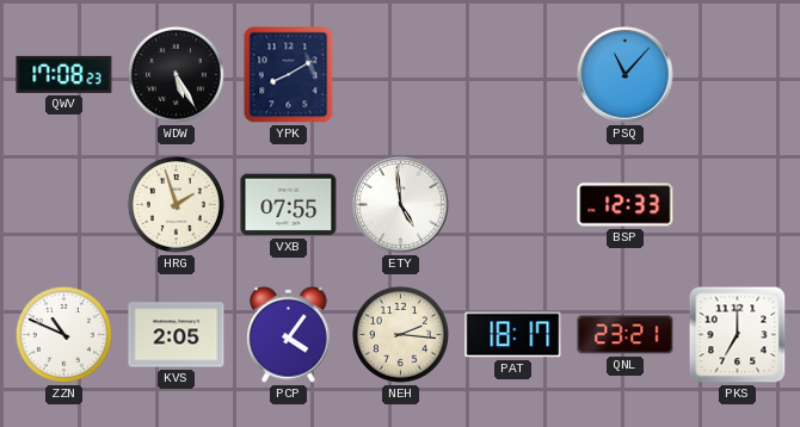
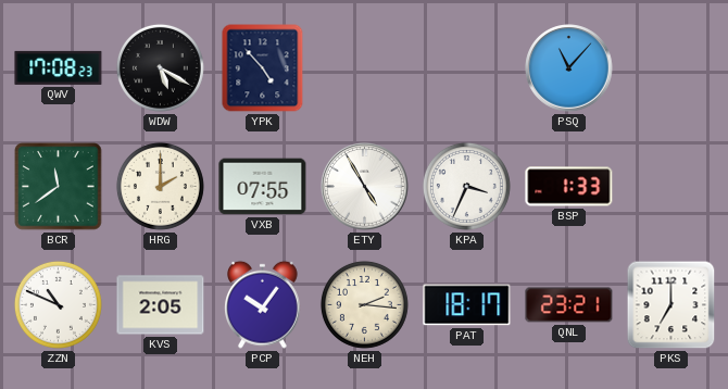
WDW: 5:25 -> 5:20
YPK: 8:10 -> 4:53
BCR: none -> 11:39
HRG: 1:57 -> 2:00
ETY: 4:59 -> 4:55
KPA: none -> 3:34
BSP: 12:33 -> 1:33
PCP: 4:06 -> 10:06
